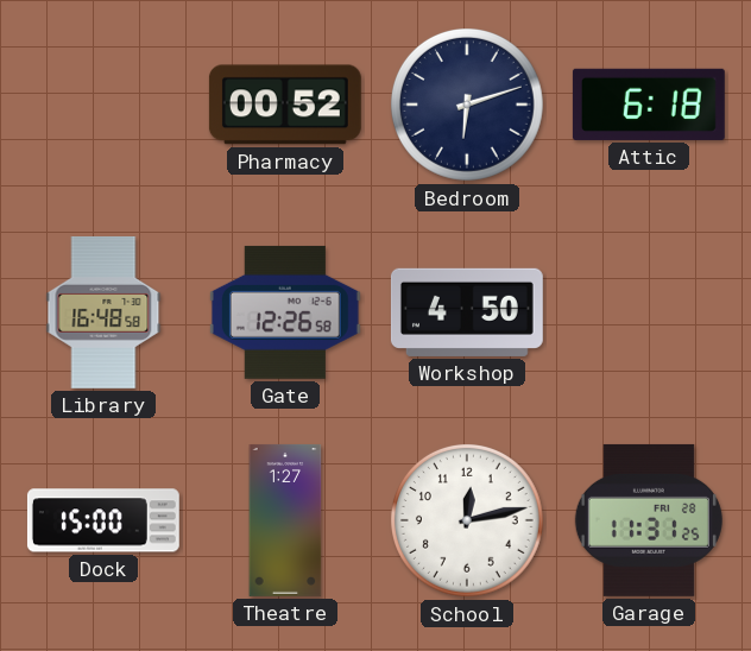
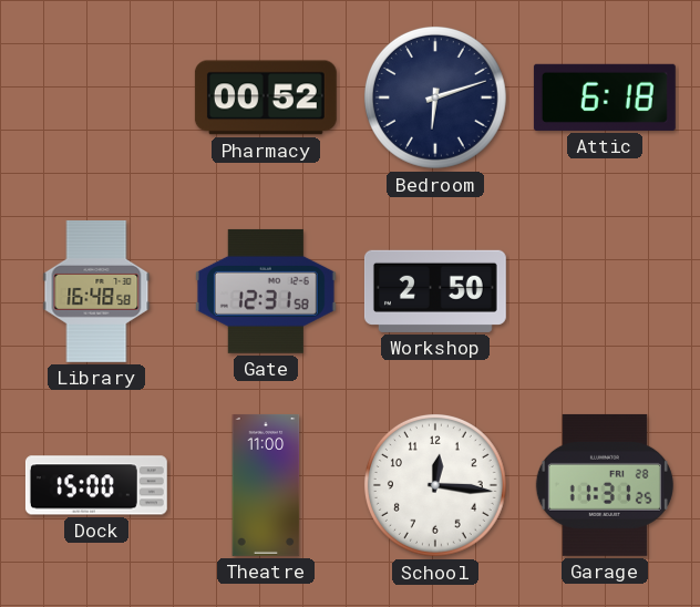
Gate: 12:26 -> 12:31
Workshop: 4:50 -> 2:50
Theatre: 1:27 -> 11:00
School: 12:13 -> 12:16
